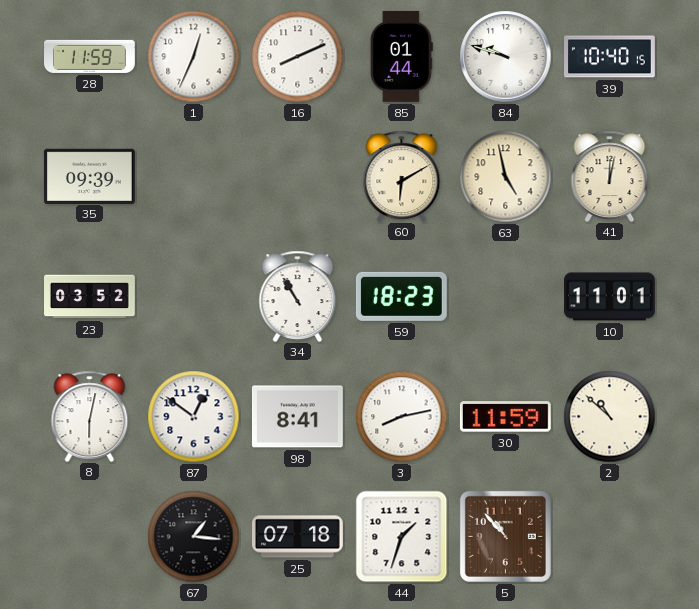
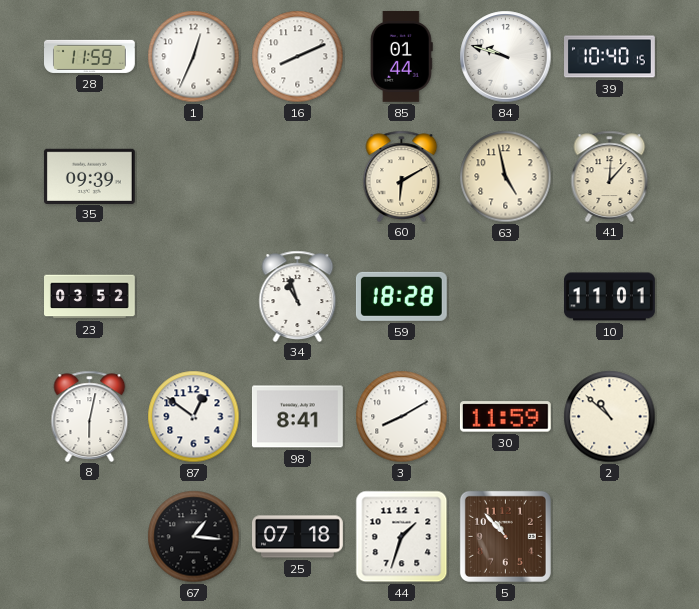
41: 12:02 -> 12:07
34: 10:55 -> 10:57
59: 18:23 -> 18:28
3: 8:13 -> 8:10
